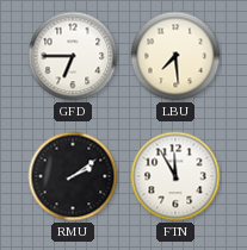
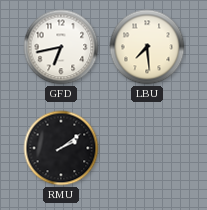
GFD: 6:45 -> 6:43
FTN: 11:55 -> none
